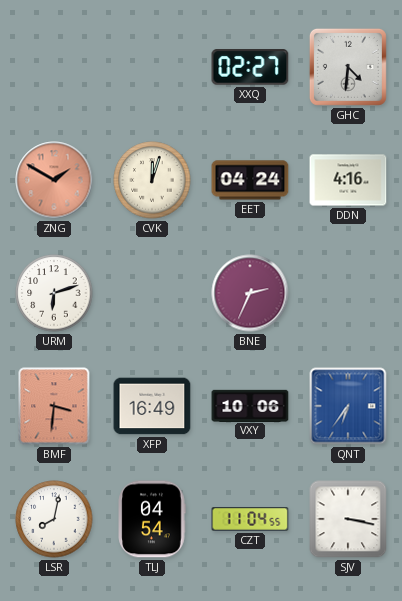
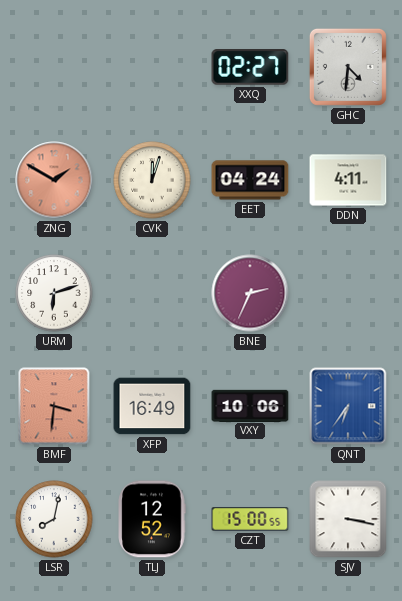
DDN: 4:16 -> 4:11
TLJ: 04:54 -> 12:52
CZT: 11:04 -> 15:00
